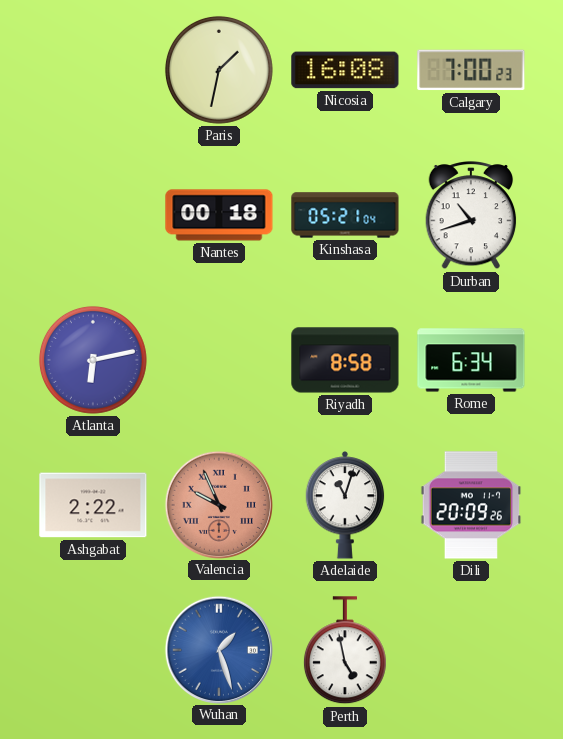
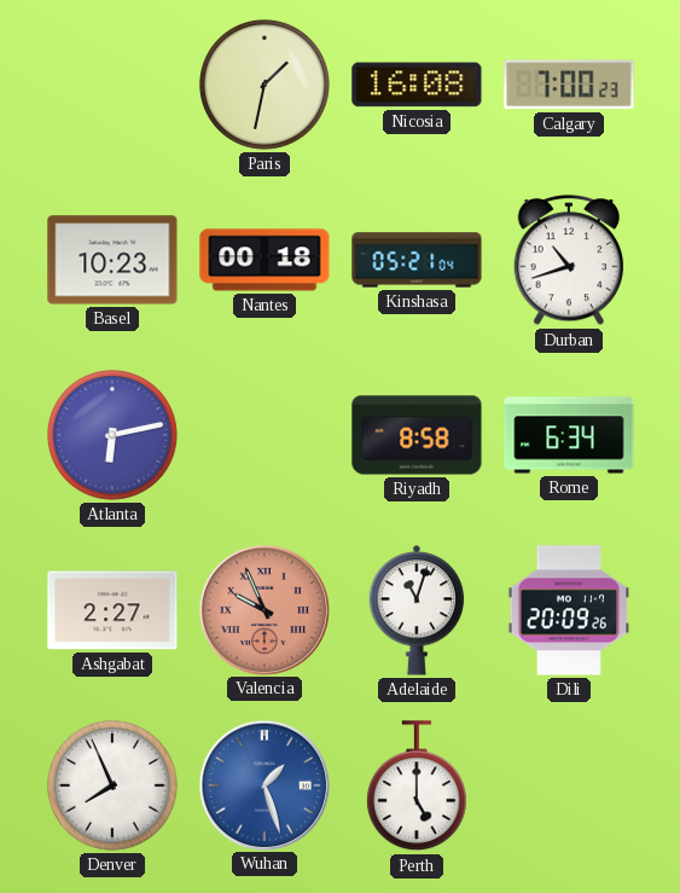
Basel: none -> 10:23
Ashgabat: 2:22 -> 2:27
Denver: none -> 7:56
Perth: 4:58 -> 5:00
